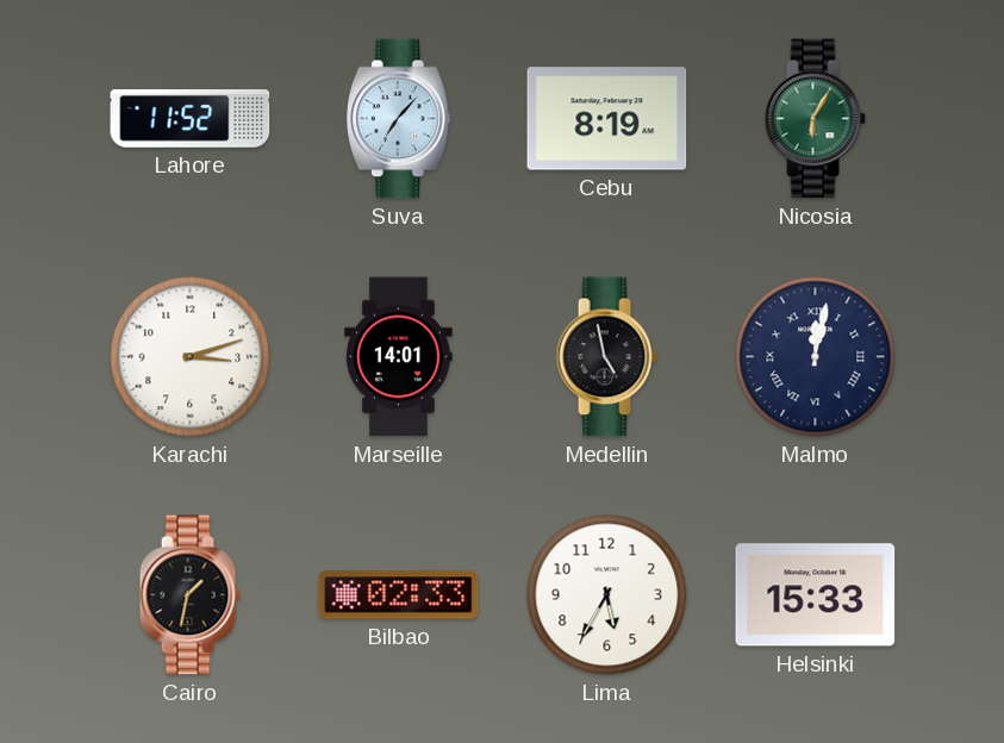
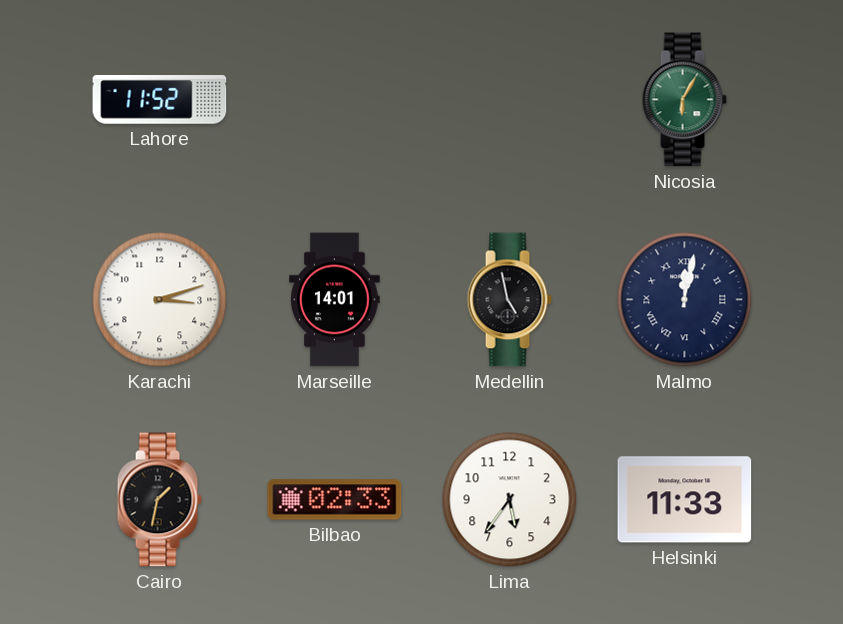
Suva: 7:07 -> none
Cebu: 8:19 -> none
Lima: 5:35 -> 5:36
Helsinki: 15:33 -> 11:33
